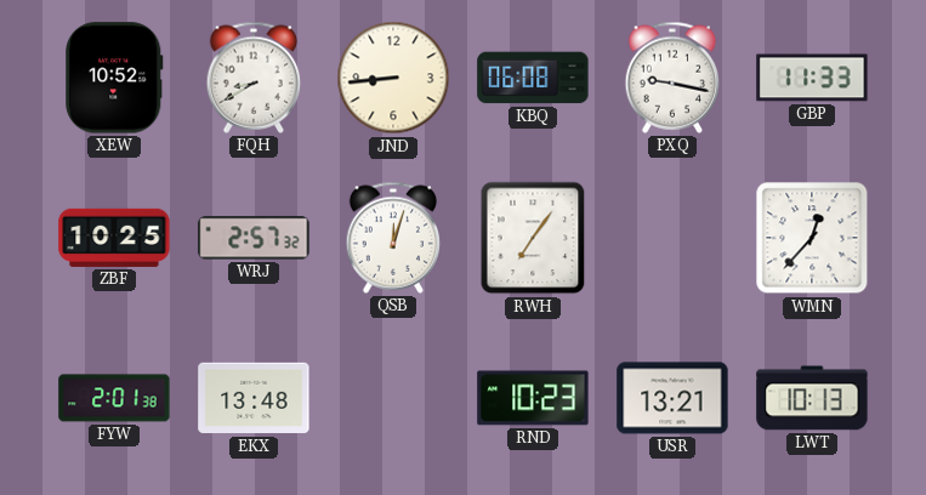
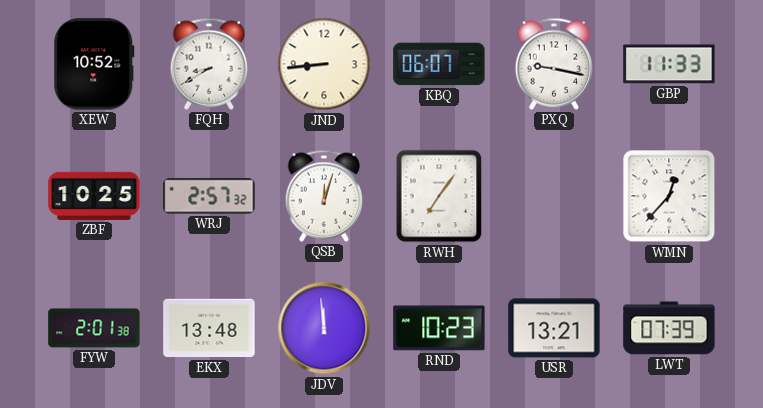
KBQ: 06:08 -> 06:07
JDV: none -> 11:59
LWT: 10:13 -> 07:39
